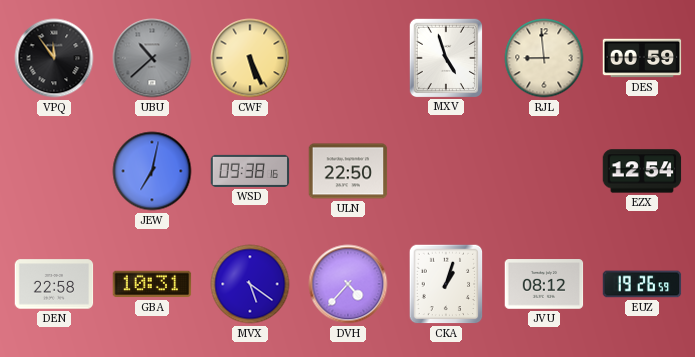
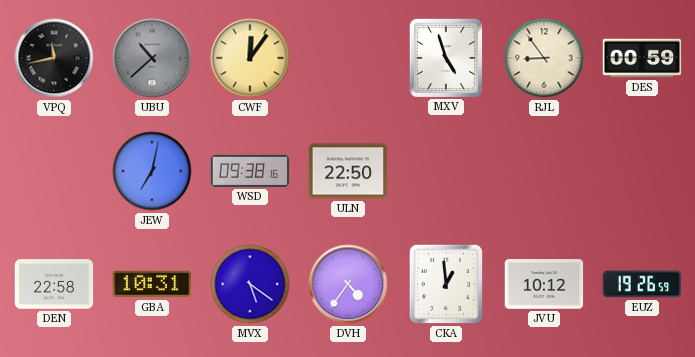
VPQ: 11:54 -> 11:43
CWF: 5:26 -> 12:06
RJL: 8:59 -> 8:54
EZX: 12:54 -> none
DVH: 4:37 -> 4:36
CKA: 1:03 -> 12:59
JVU: 08:12 -> 10:12
